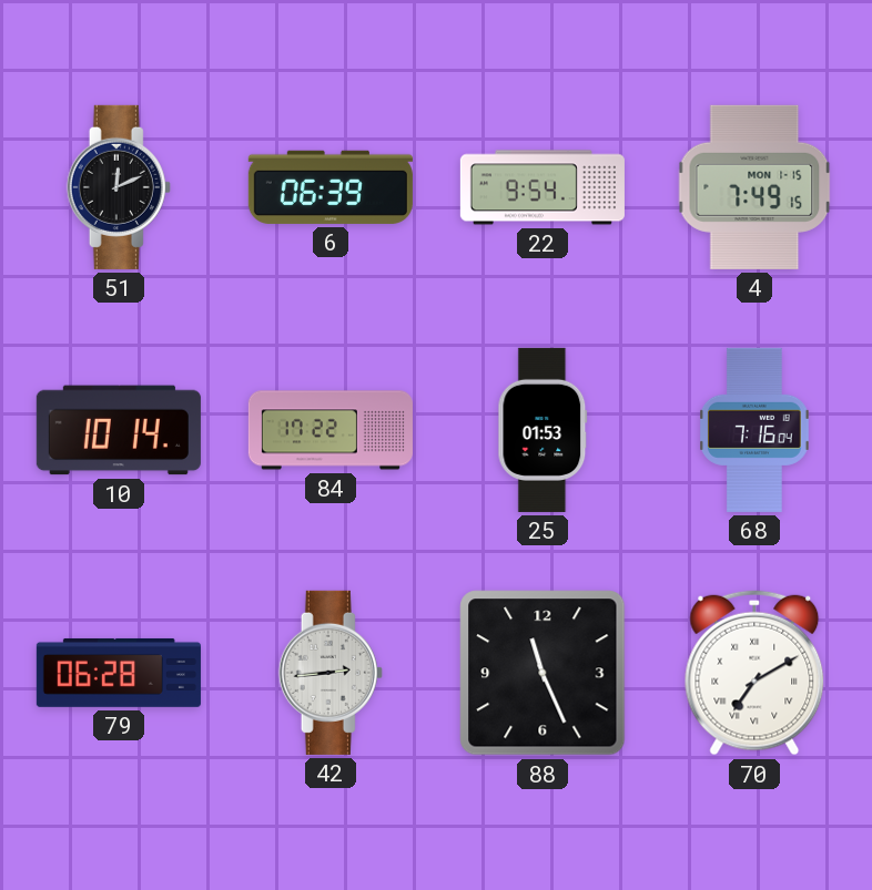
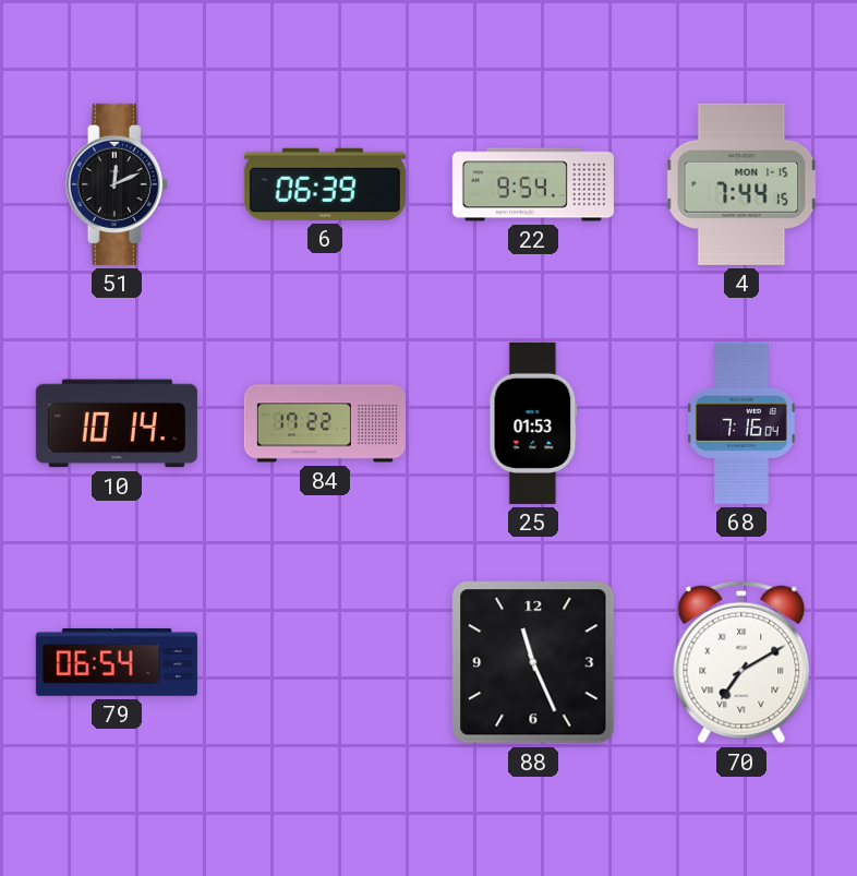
4: 7:49 -> 7:44
79: 06:28 -> 06:54
42: 2:44 -> none
